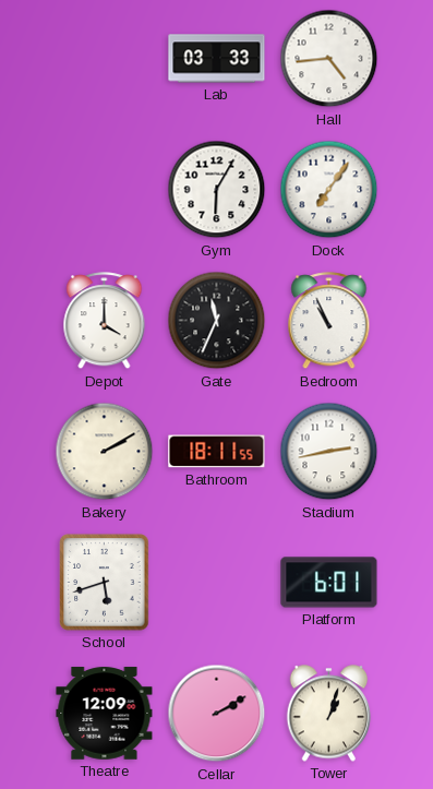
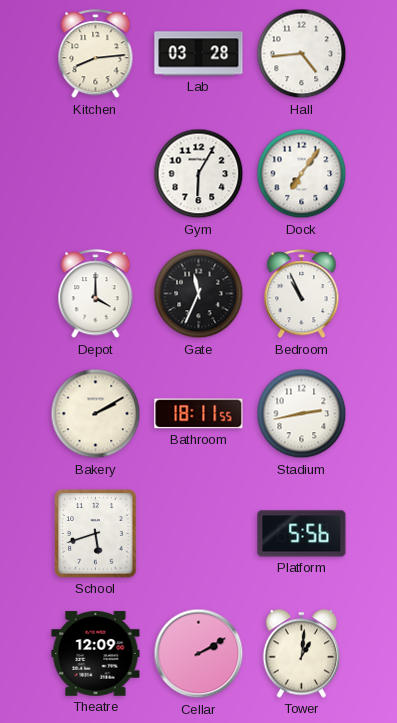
Kitchen: none -> 8:14
Lab: 03:33 -> 03:28
Platform: 6:01 -> 5:56
Tower: 1:03 -> 1:01
